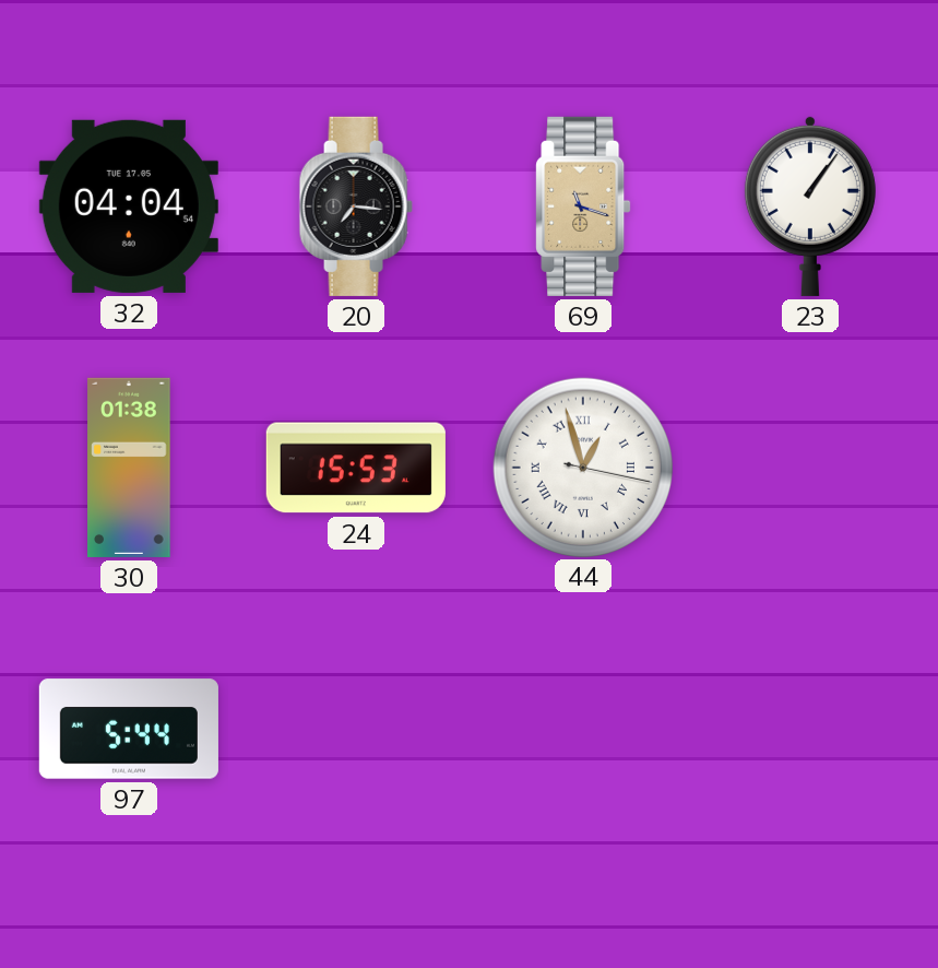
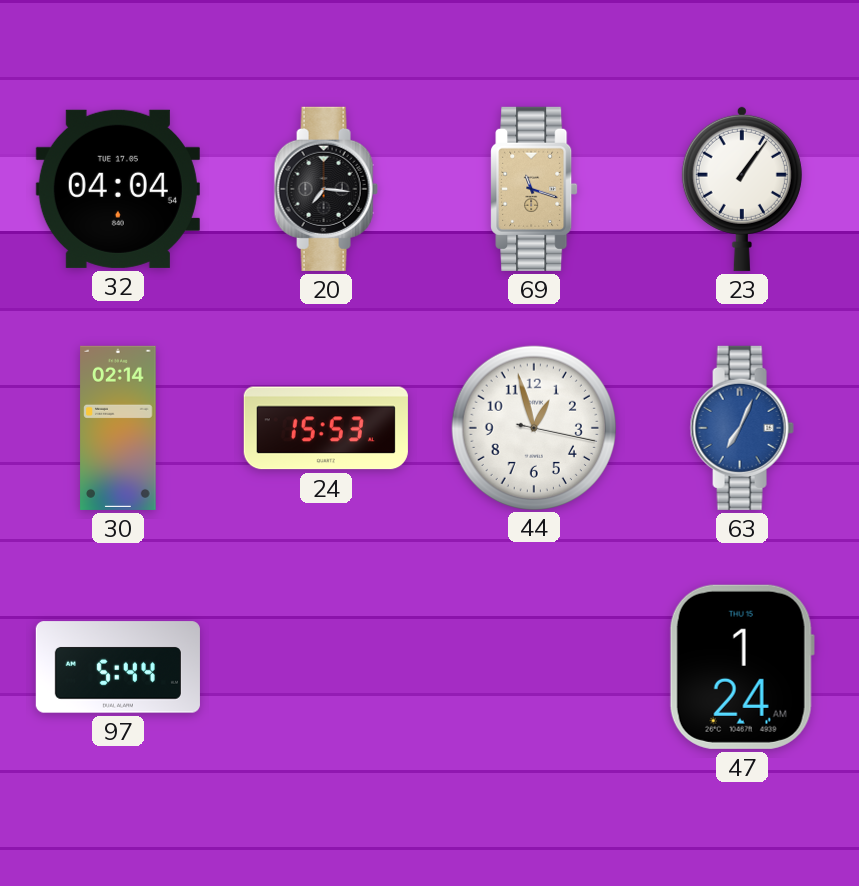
30: 01:38 -> 02:14
44 numerals: Roman -> Arabic
63: none -> 7:04
47: none -> 1:24
